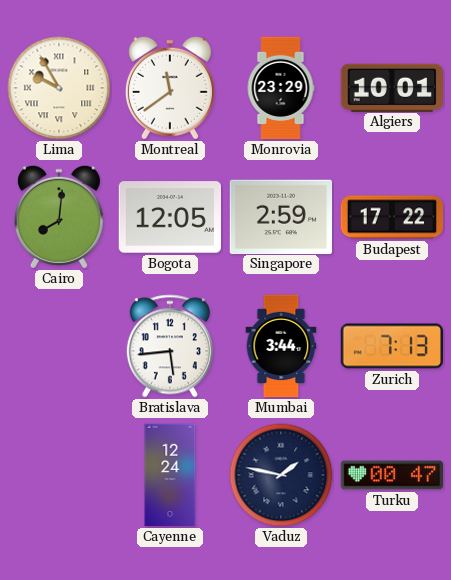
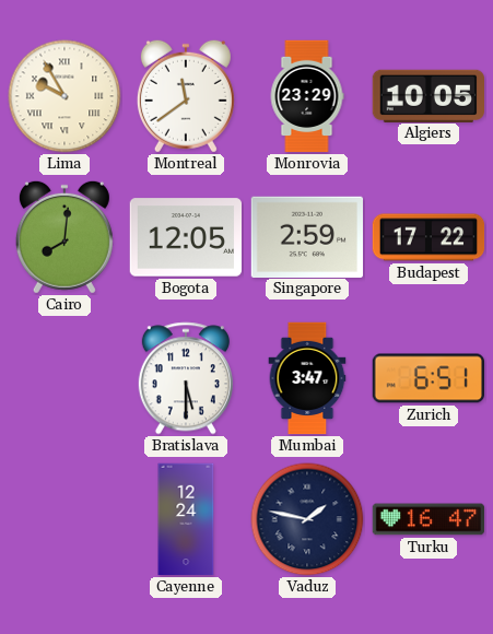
Algiers: 10:01 -> 10:05
Bratislava: 5:44 -> 5:30
Mumbai: 3:44 -> 3:47
Zurich: 7:13 -> 6:51
Turku: 00:47 -> 16:47
